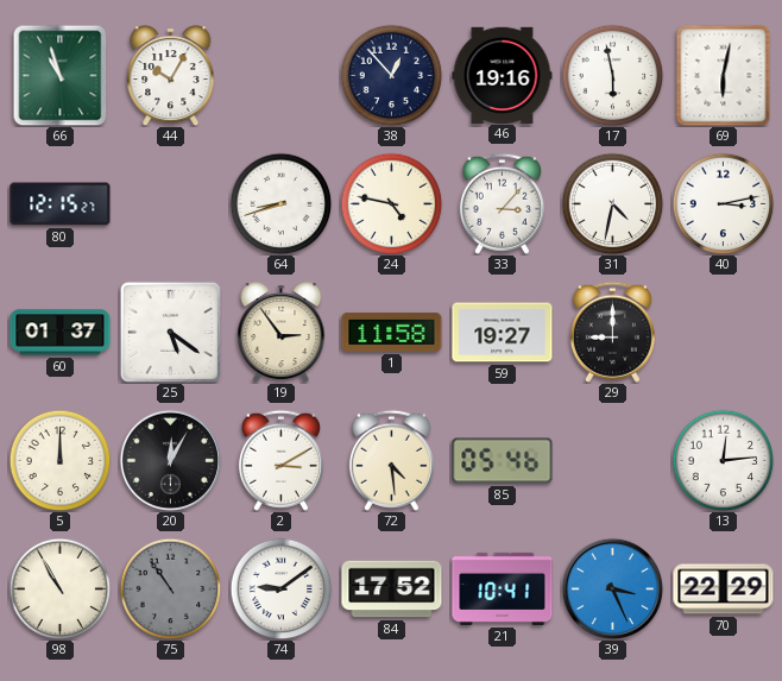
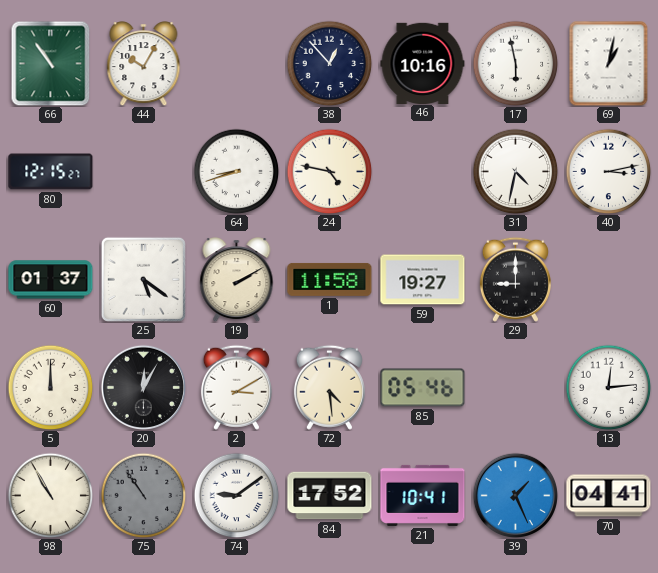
66: 10:57 -> 10:54
46: 19:16 -> 10:16
69: 6:02 -> 1:02
33: 3:07 -> none
19: 2:54 -> 2:10
39: 3:26 -> 1:26
70: 22:29 -> 04:41
